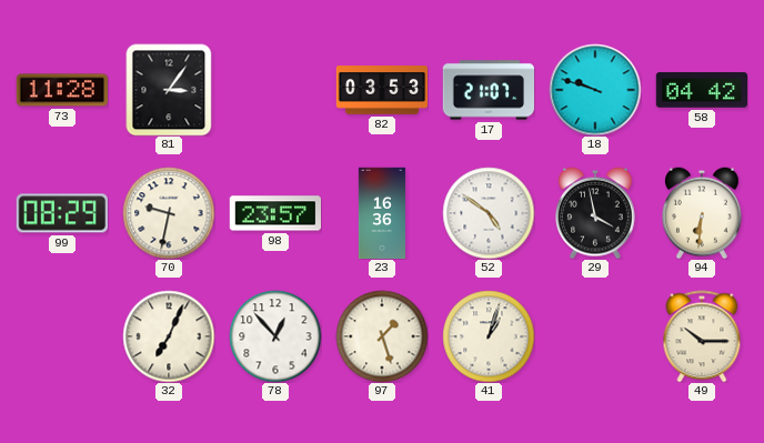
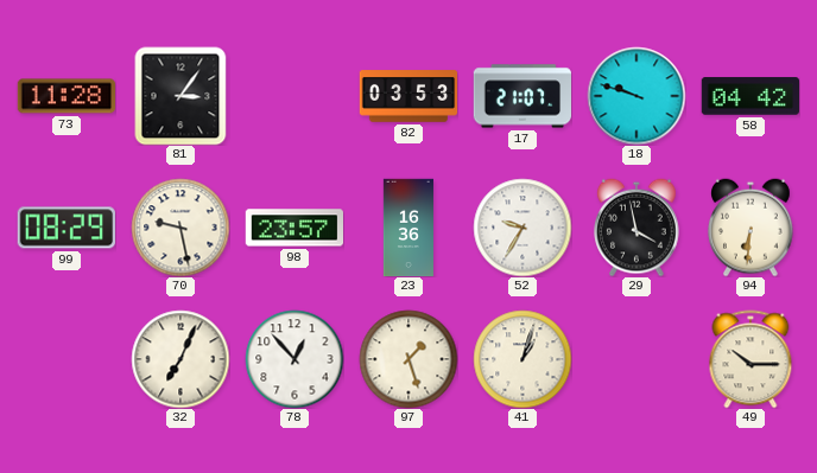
70: 9:32 -> 9:28
52: 4:51 -> 9:35
